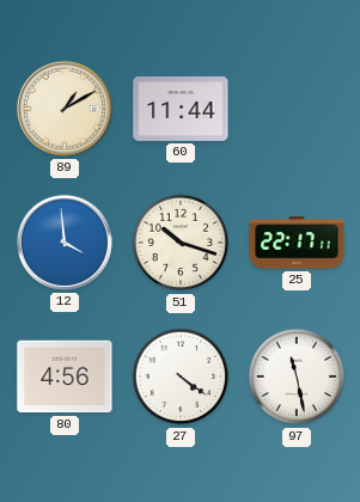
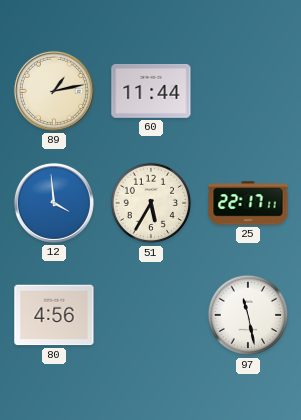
89: 1:10 -> 1:13
51: 10:18 -> 5:35
27: 4:21 -> none
